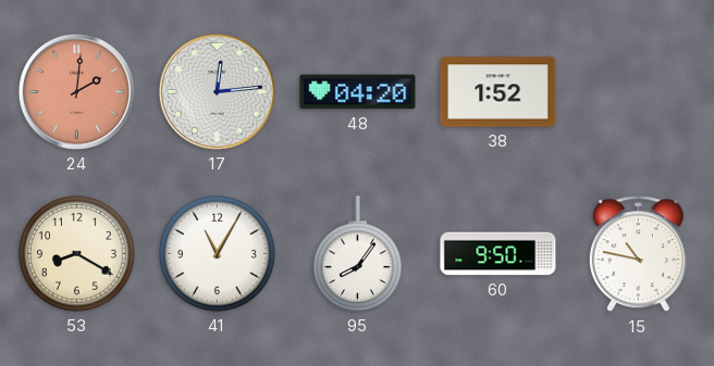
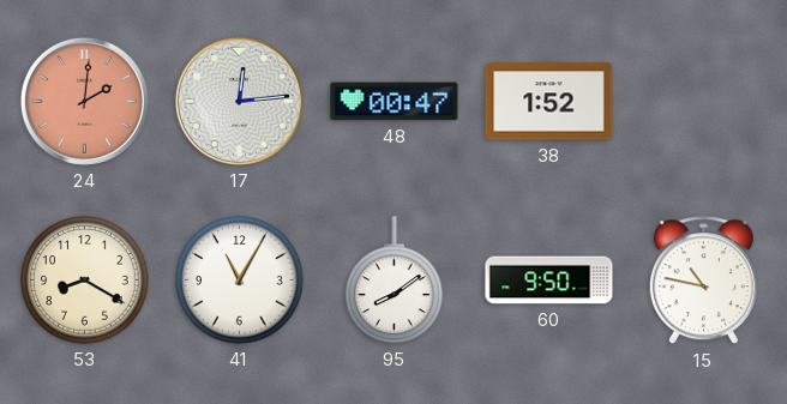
48: 04:20 -> 00:47
95: 8:06 -> 8:09
